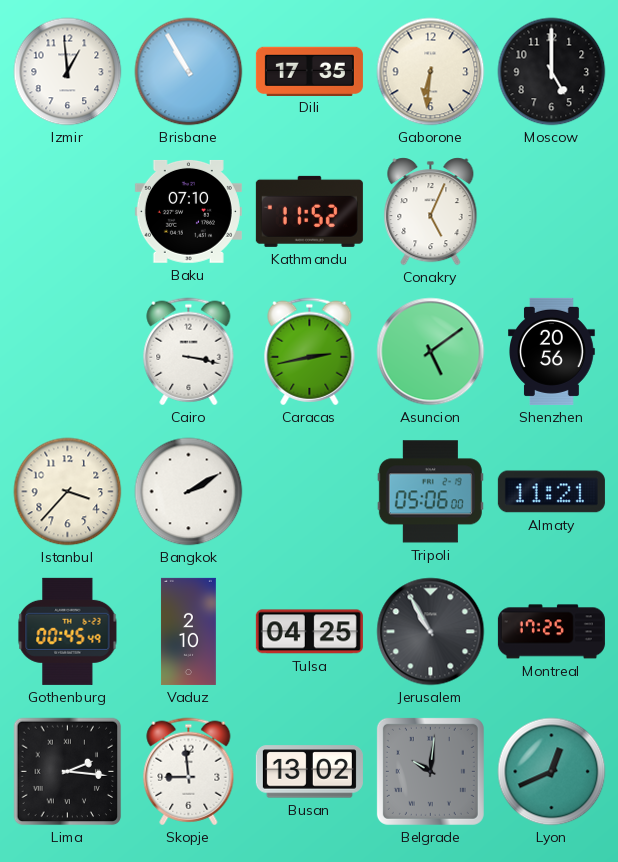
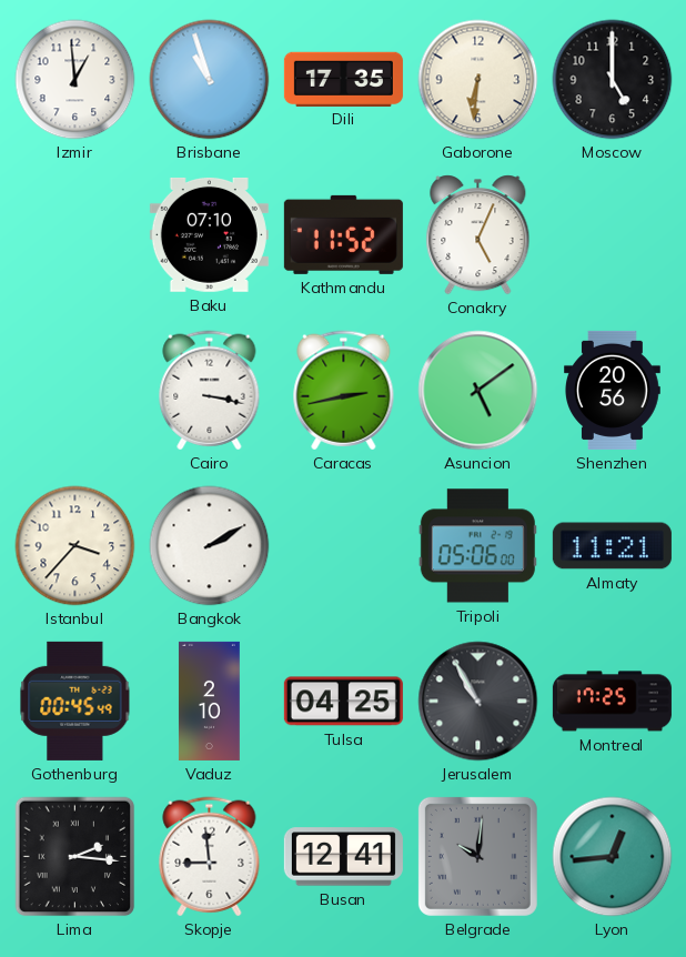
Brisbane: 10:55 -> 10:57
Busan: 13:02 -> 12:41
Lyon: 12:41 -> 12:44
